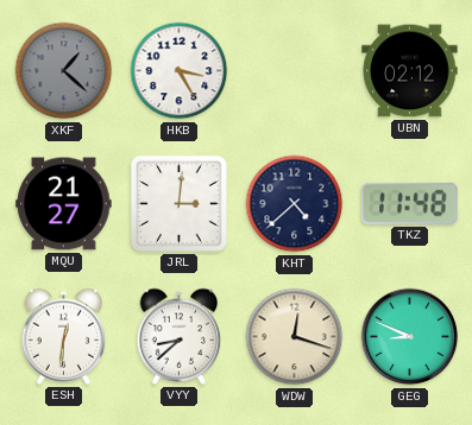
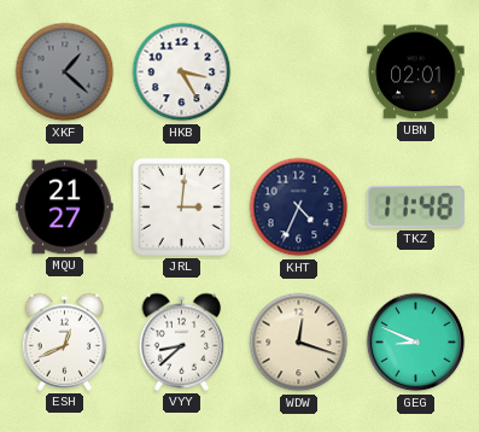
UBN: 02:12 -> 02:01
KHT: 4:38 -> 4:34
ESH: 12:31 -> 12:41
